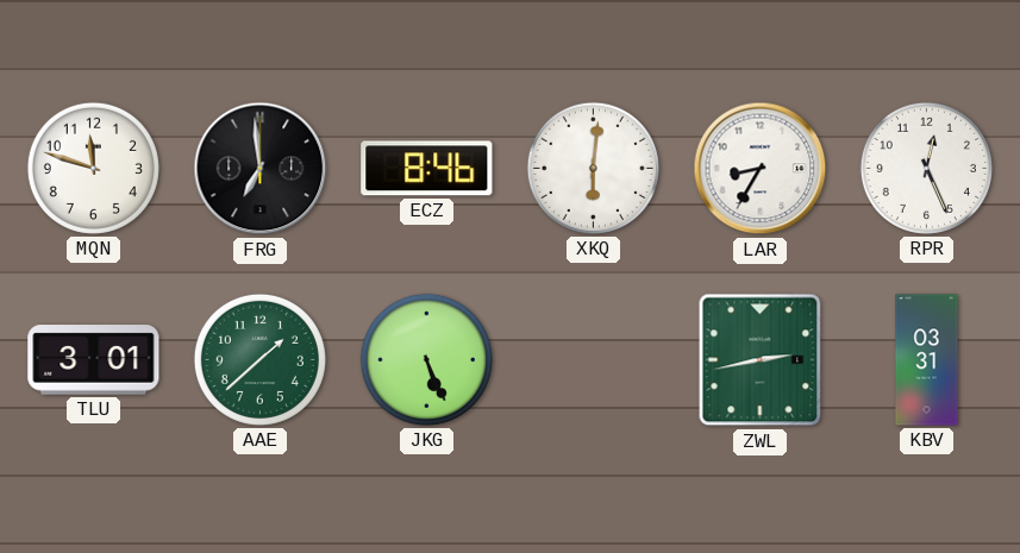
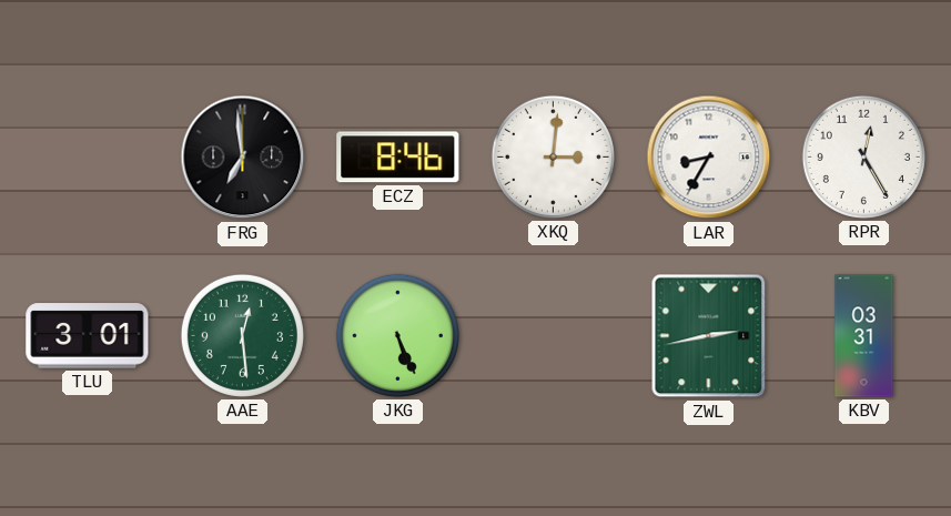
MQN: 11:48 -> none
XKQ: 6:01 -> 3:01
RPR: 12:26 -> 12:25
AAE: 1:38 -> 12:29
